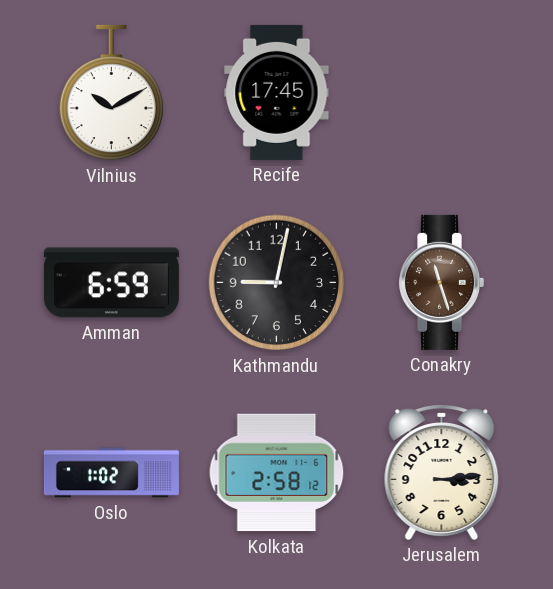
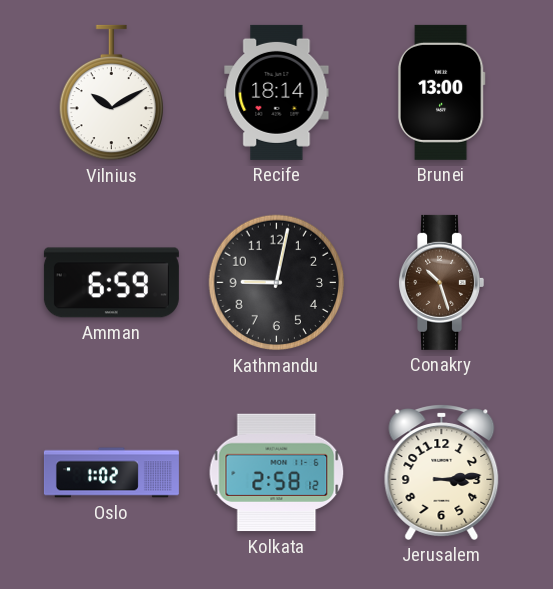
Recife: 17:45 -> 18:14
Brunei: none -> 13:00
Conakry: 11:27 -> 10:27
